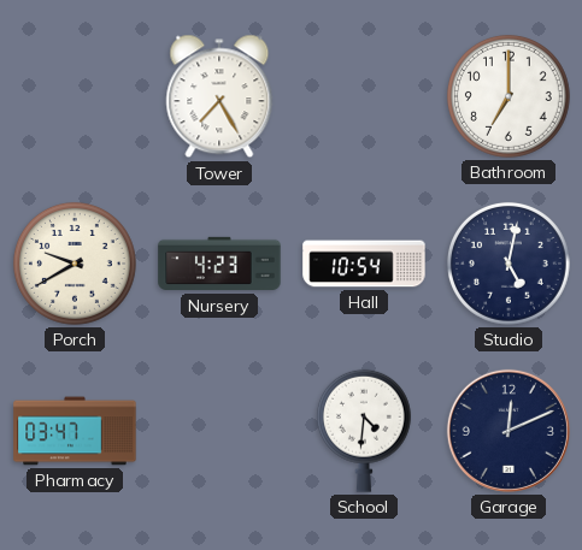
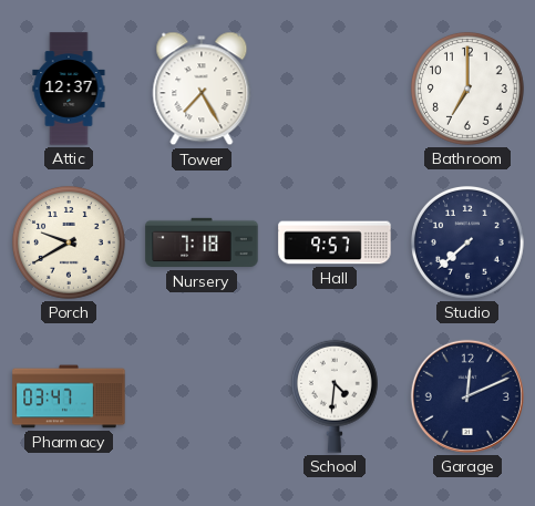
Attic: none -> 12:37
Nursery: 4:23 -> 7:18
Hall: 10:54 -> 9:57
Studio: 5:02 -> 7:38
